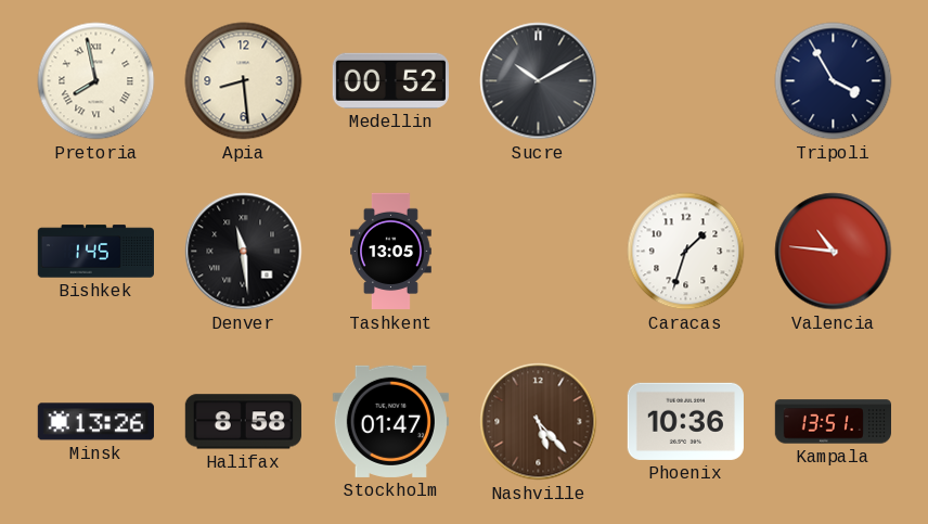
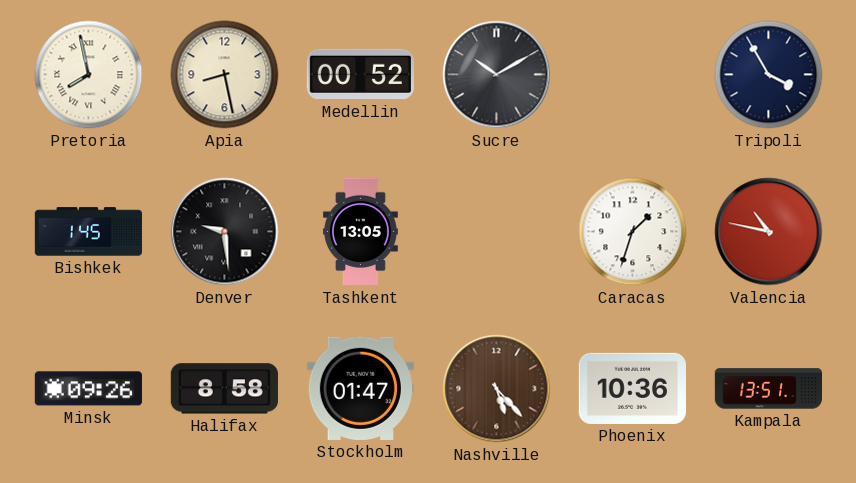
Apia: 8:29 -> 8:28
Denver: 11:29 -> 9:29
Valencia: 10:46 -> 10:47
Minsk: 13:26 -> 09:26
